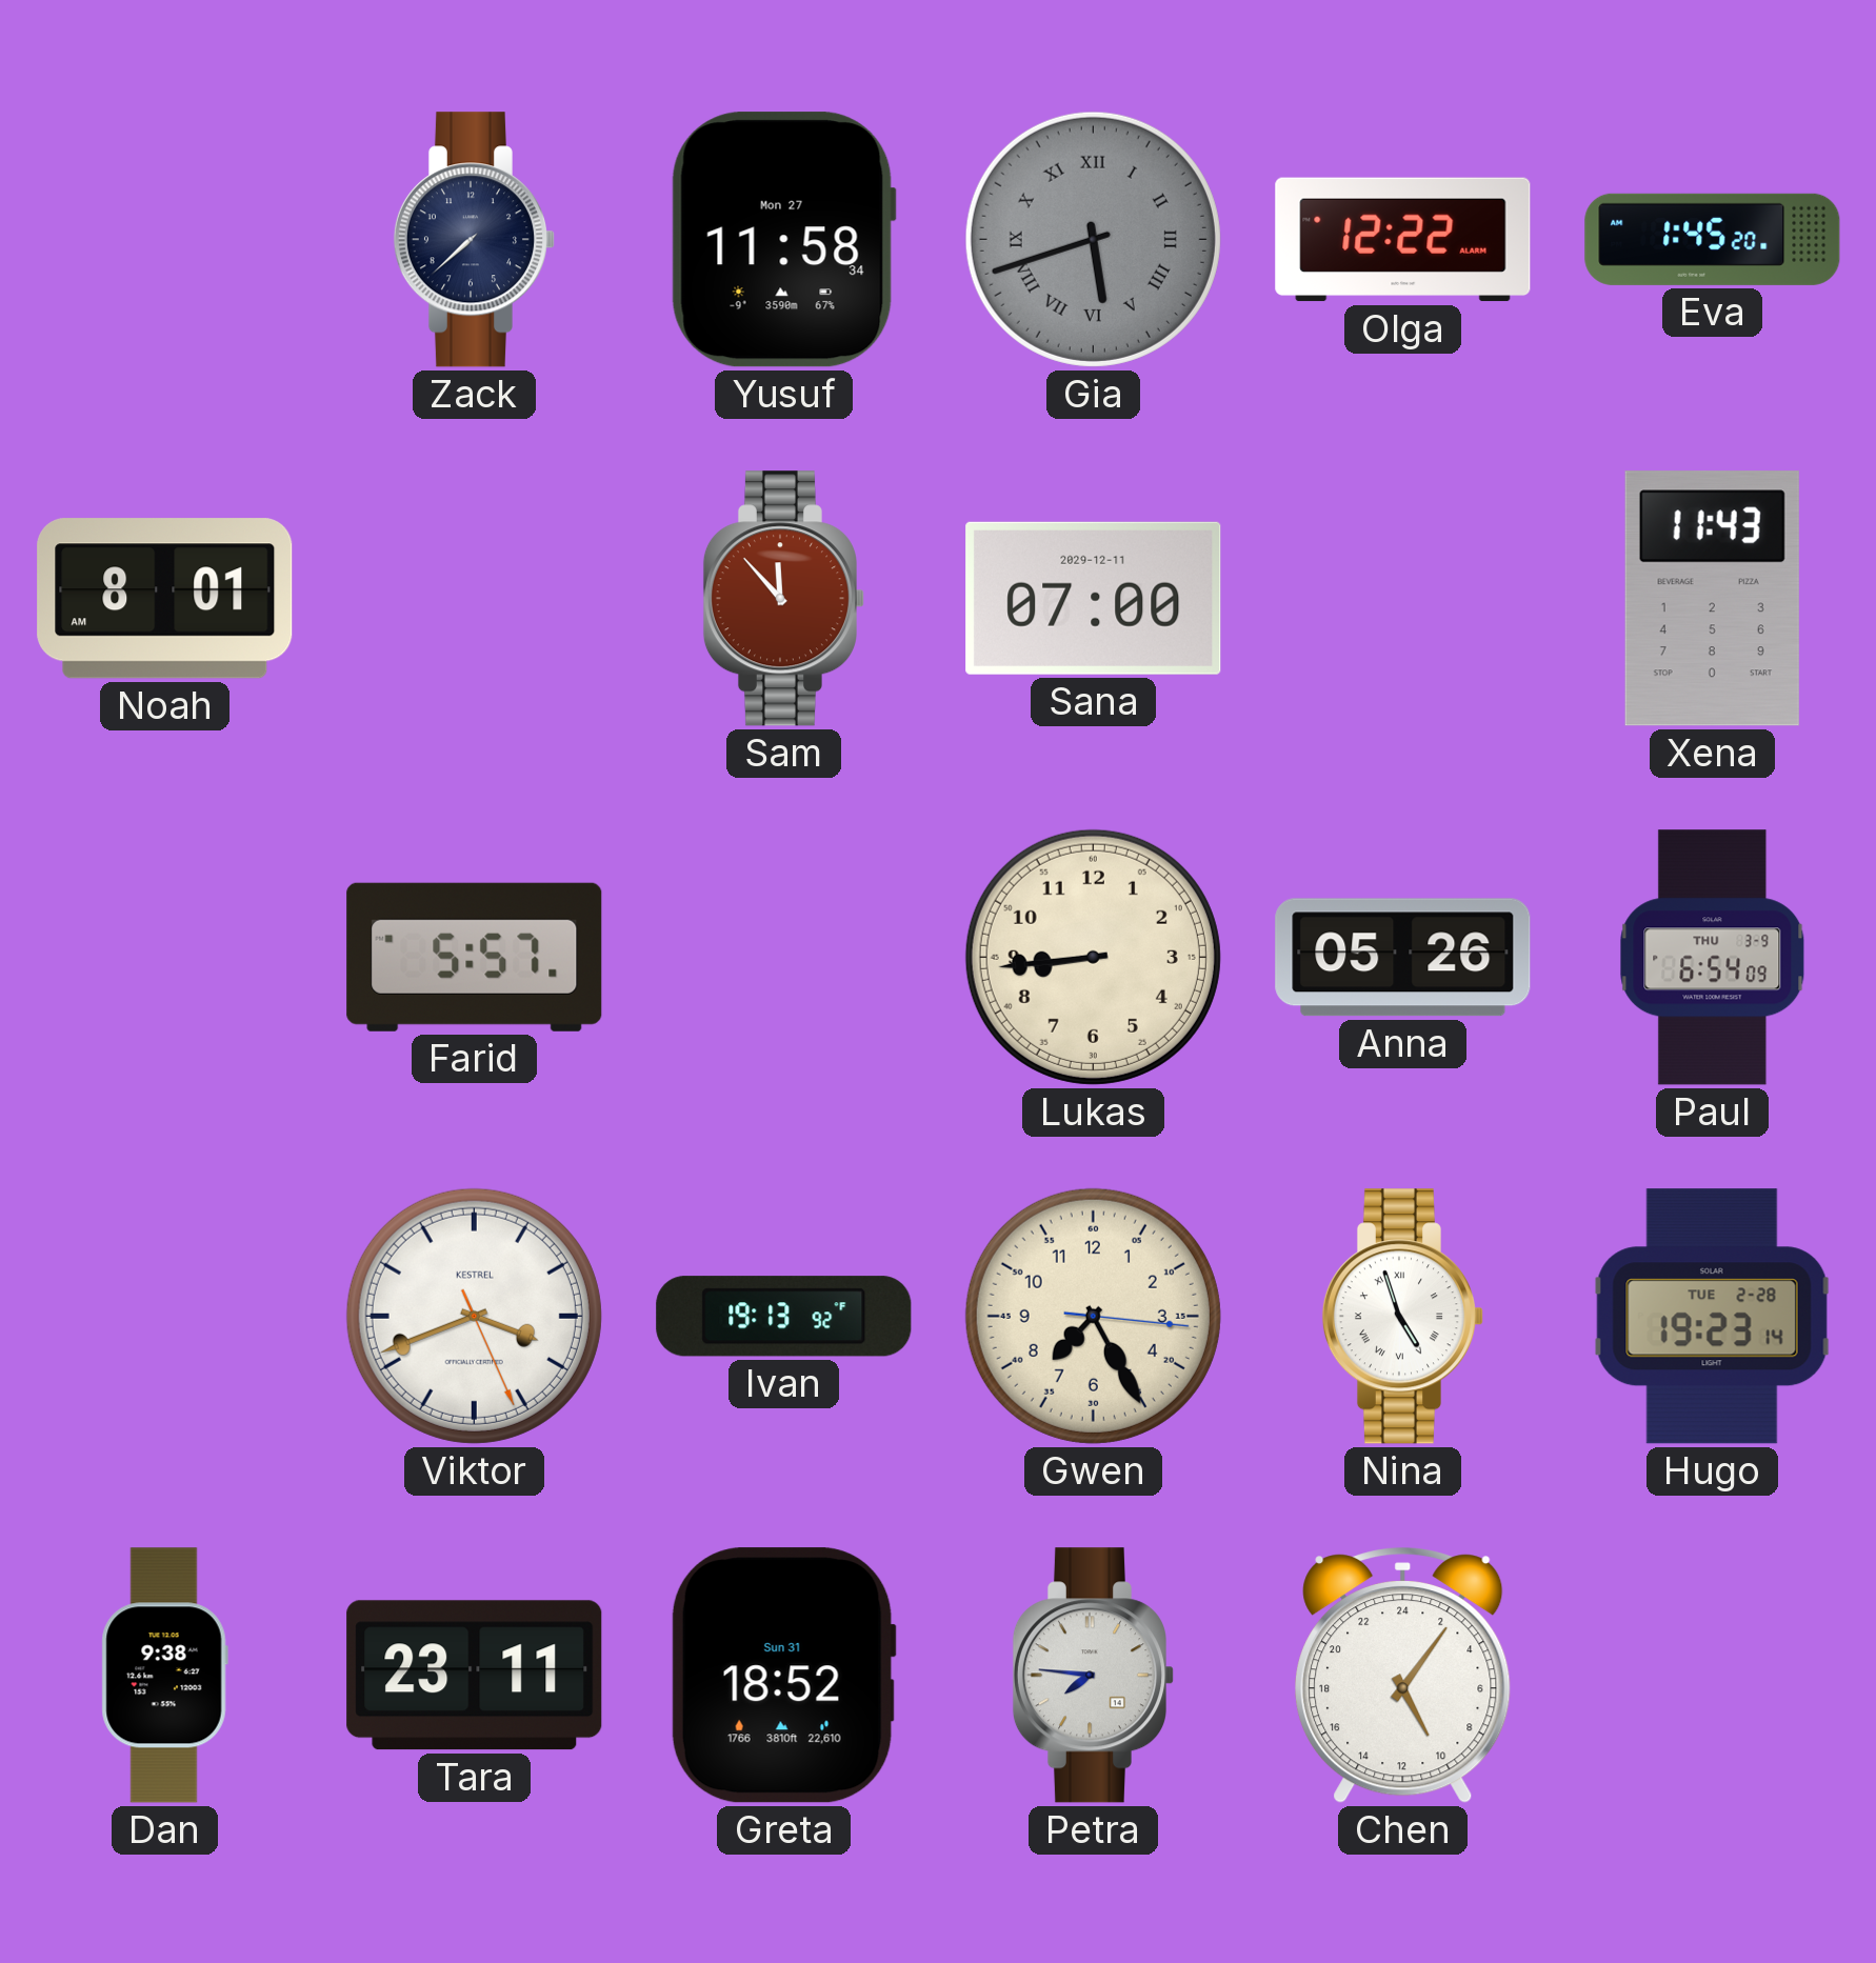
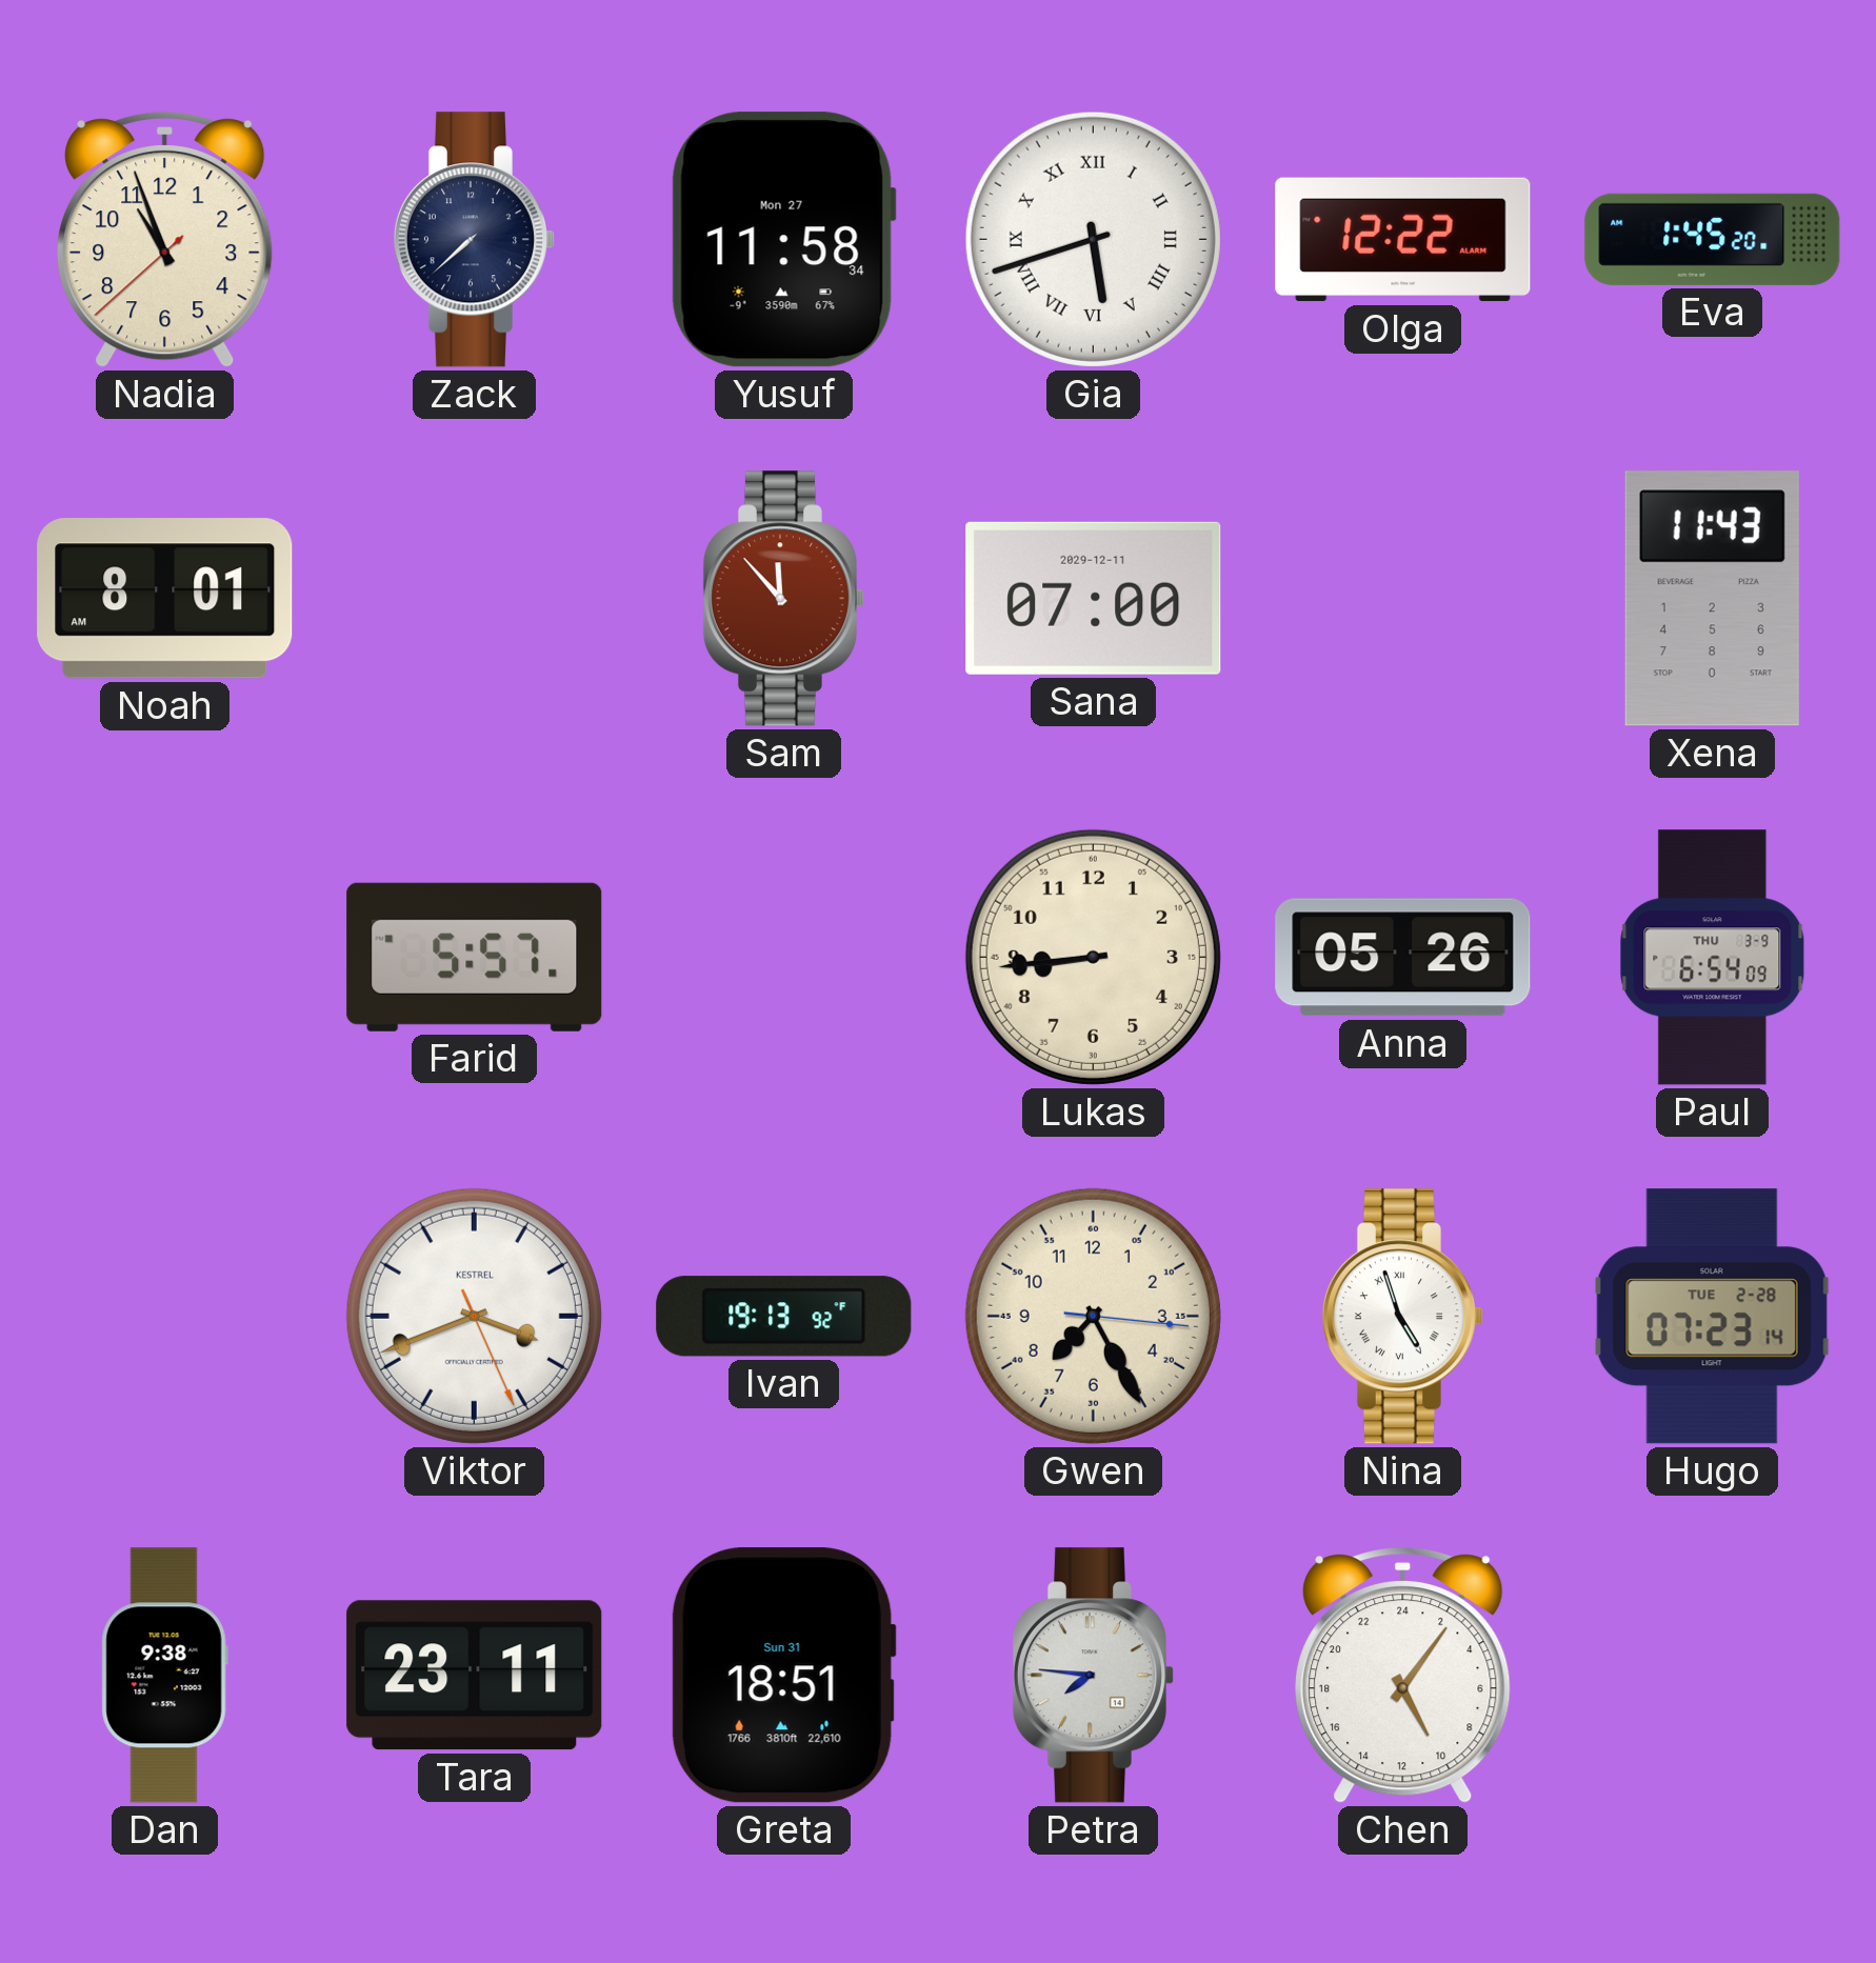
Nadia: none -> 10:56
Gia dial: grey -> white
Hugo: 19:23 -> 07:23
Greta: 18:52 -> 18:51
